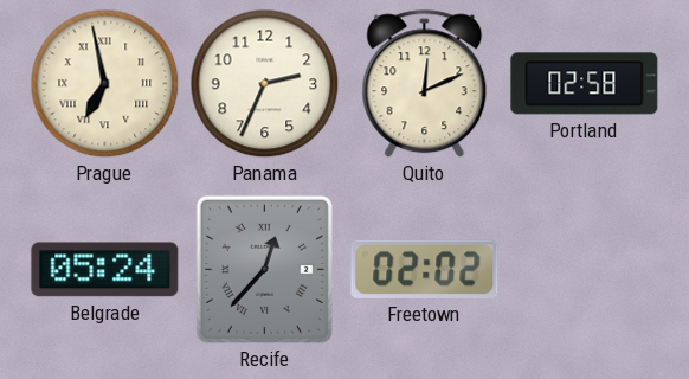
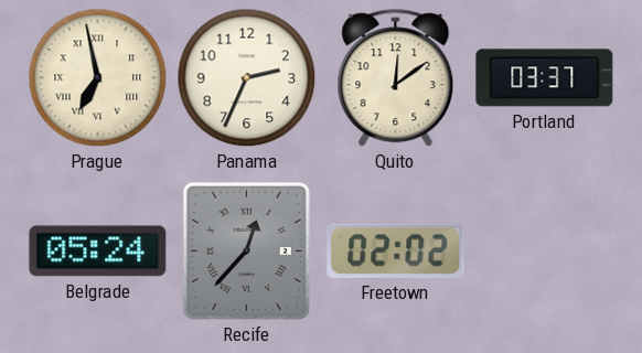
Quito: 12:11 -> 12:09
Portland: 02:58 -> 03:37
